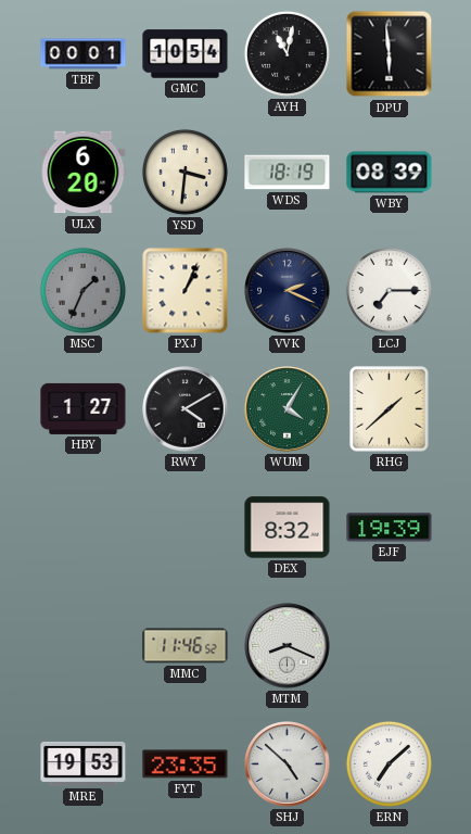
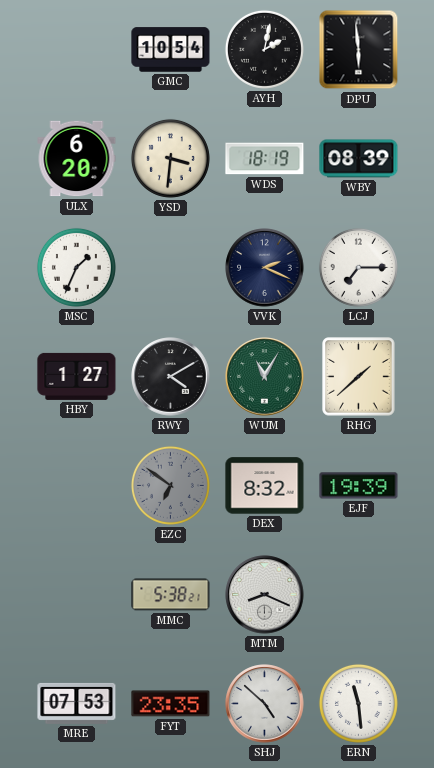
TBF: 00:01 -> none
AYH: 11:02 -> 2:02
MSC dial: grey -> white
PXJ: 1:04 -> none
WUM: 4:05 -> 11:05
EZC: none -> 6:51
MMC: 11:46 -> 5:38
MRE: 19:53 -> 07:53
ERN: 7:08 -> 11:29
